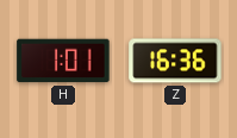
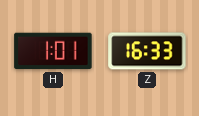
Z: 16:36 -> 16:33
